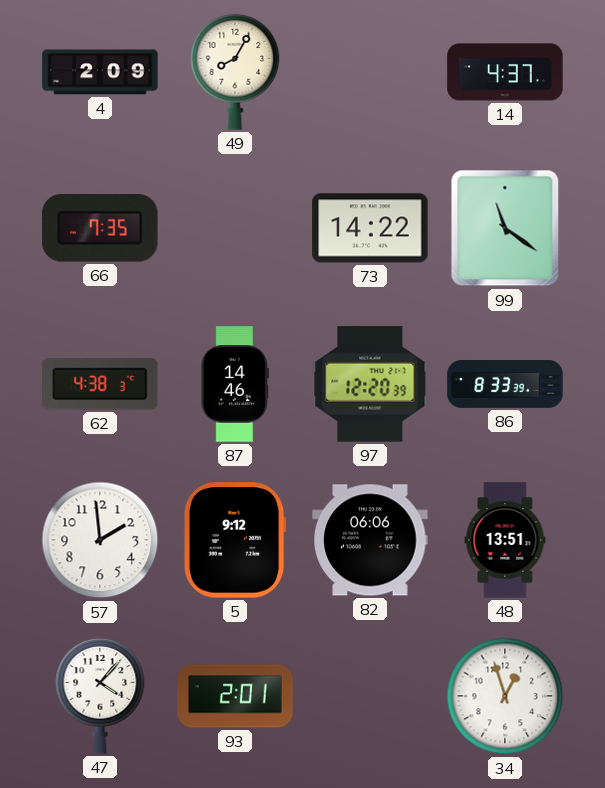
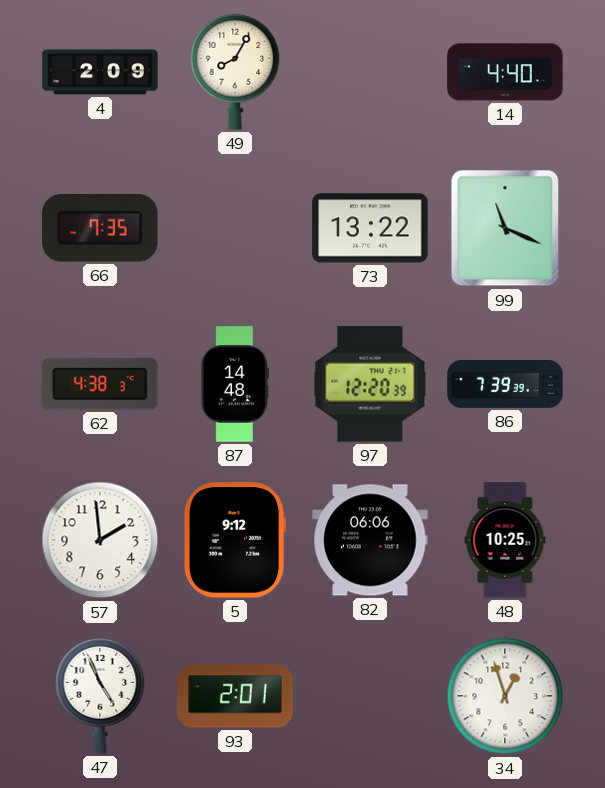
14: 4:37 -> 4:40
73: 14:22 -> 13:22
99: 11:21 -> 11:19
87: 14:46 -> 14:48
86: 8:33 -> 7:39
48: 13:51 -> 10:25
47: 4:07 -> 4:56
